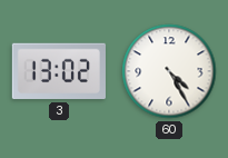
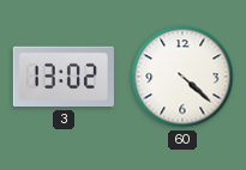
60: 4:25 -> 4:22
